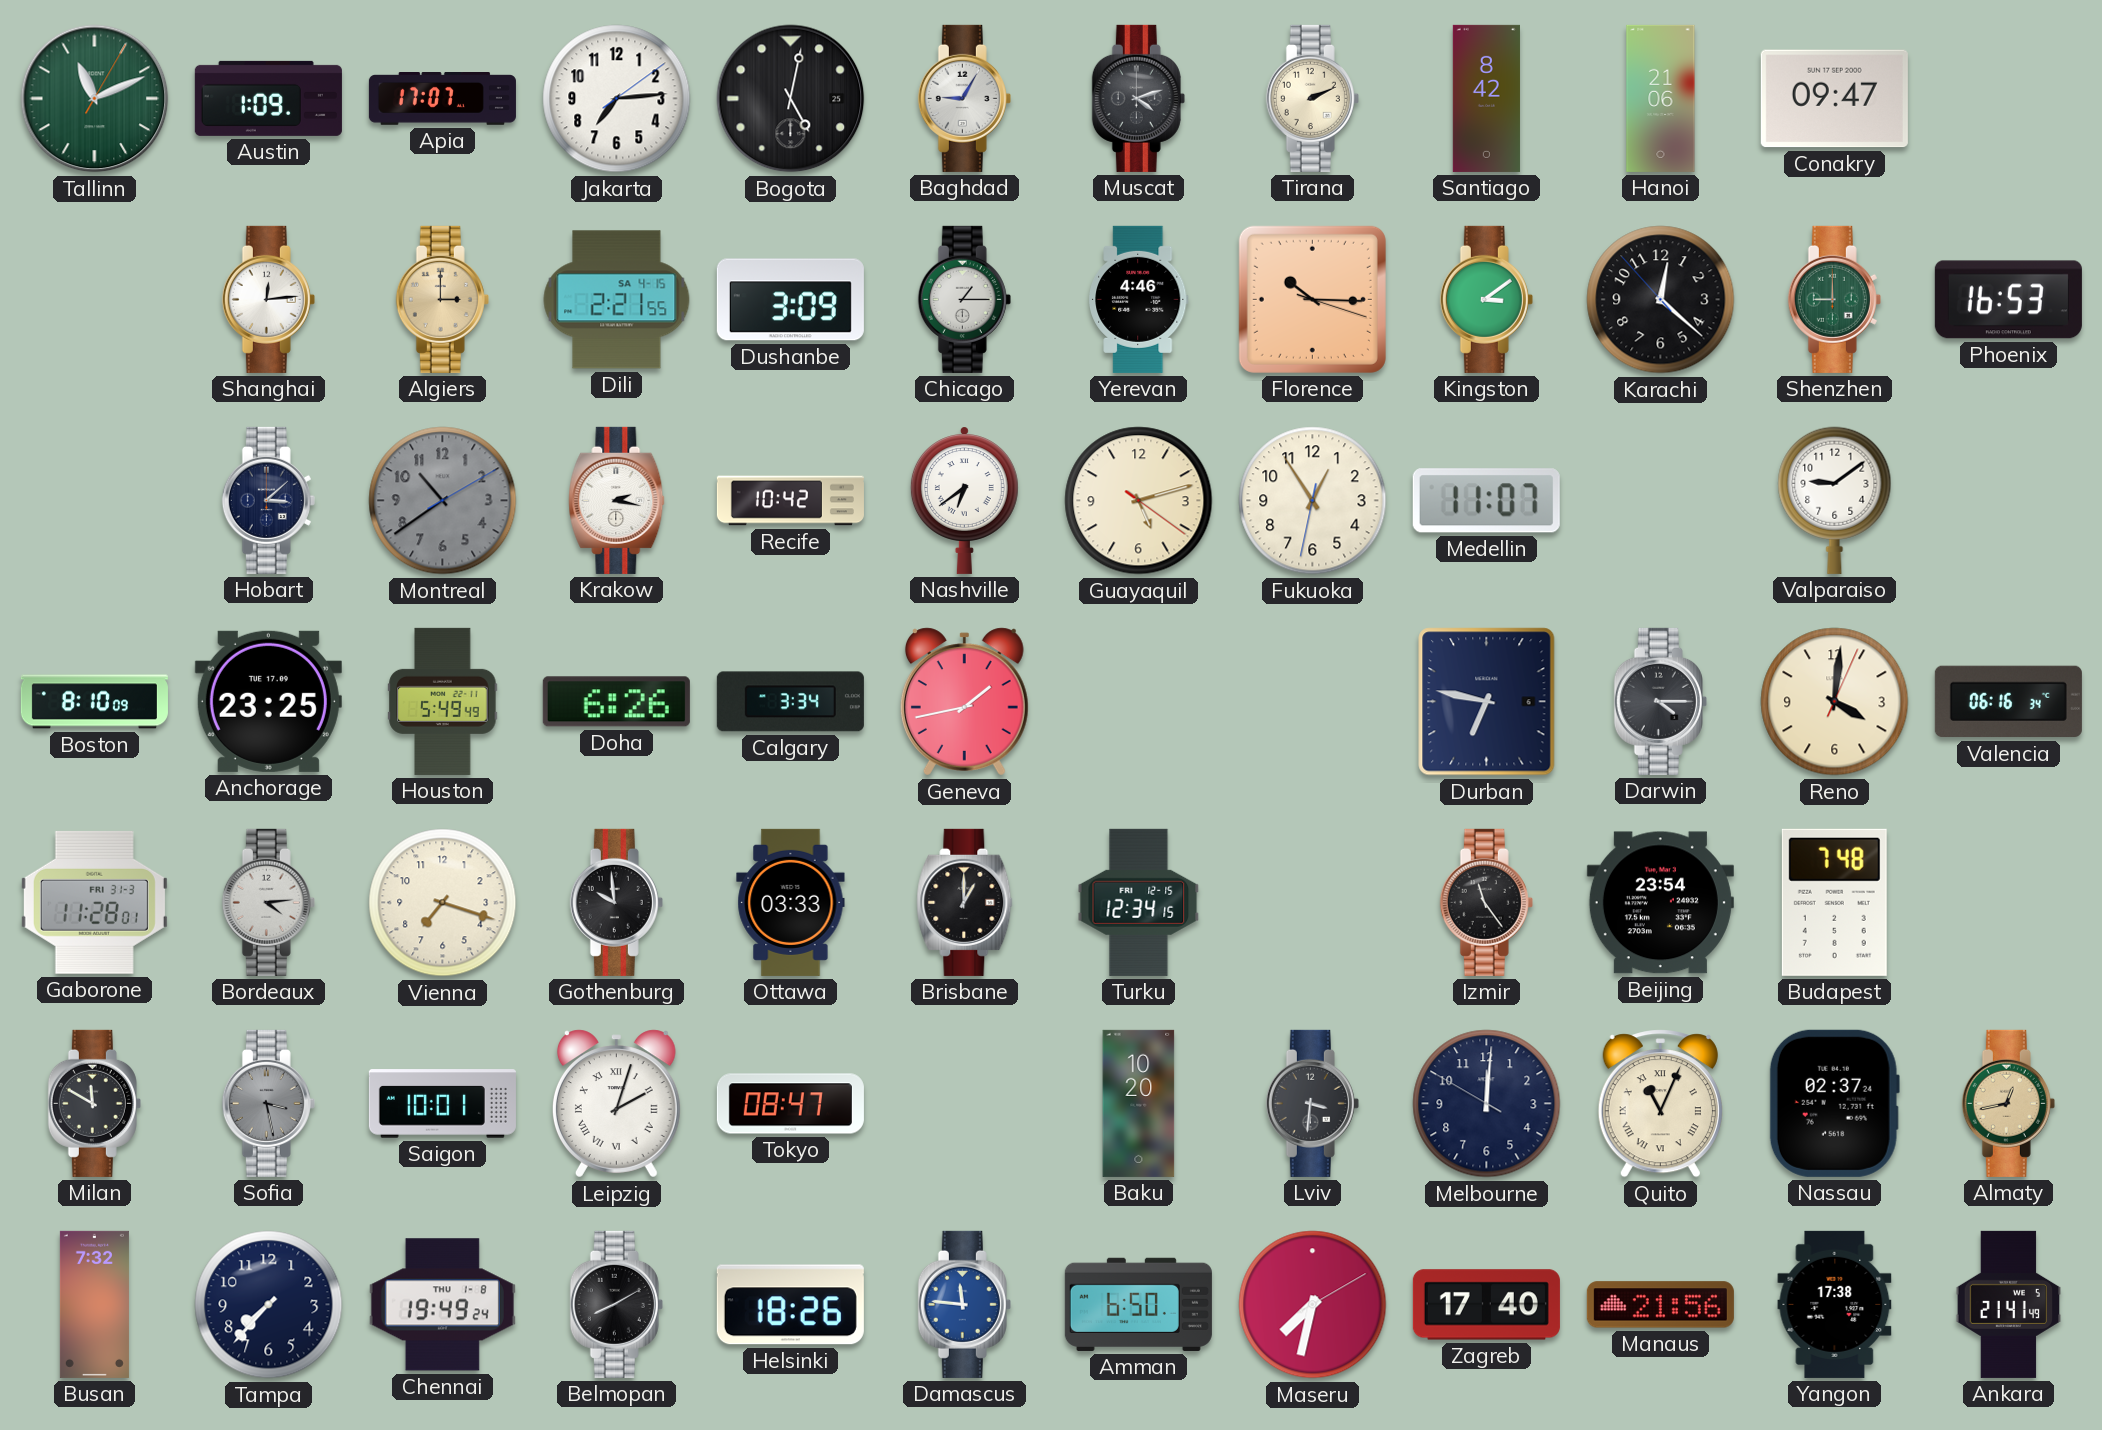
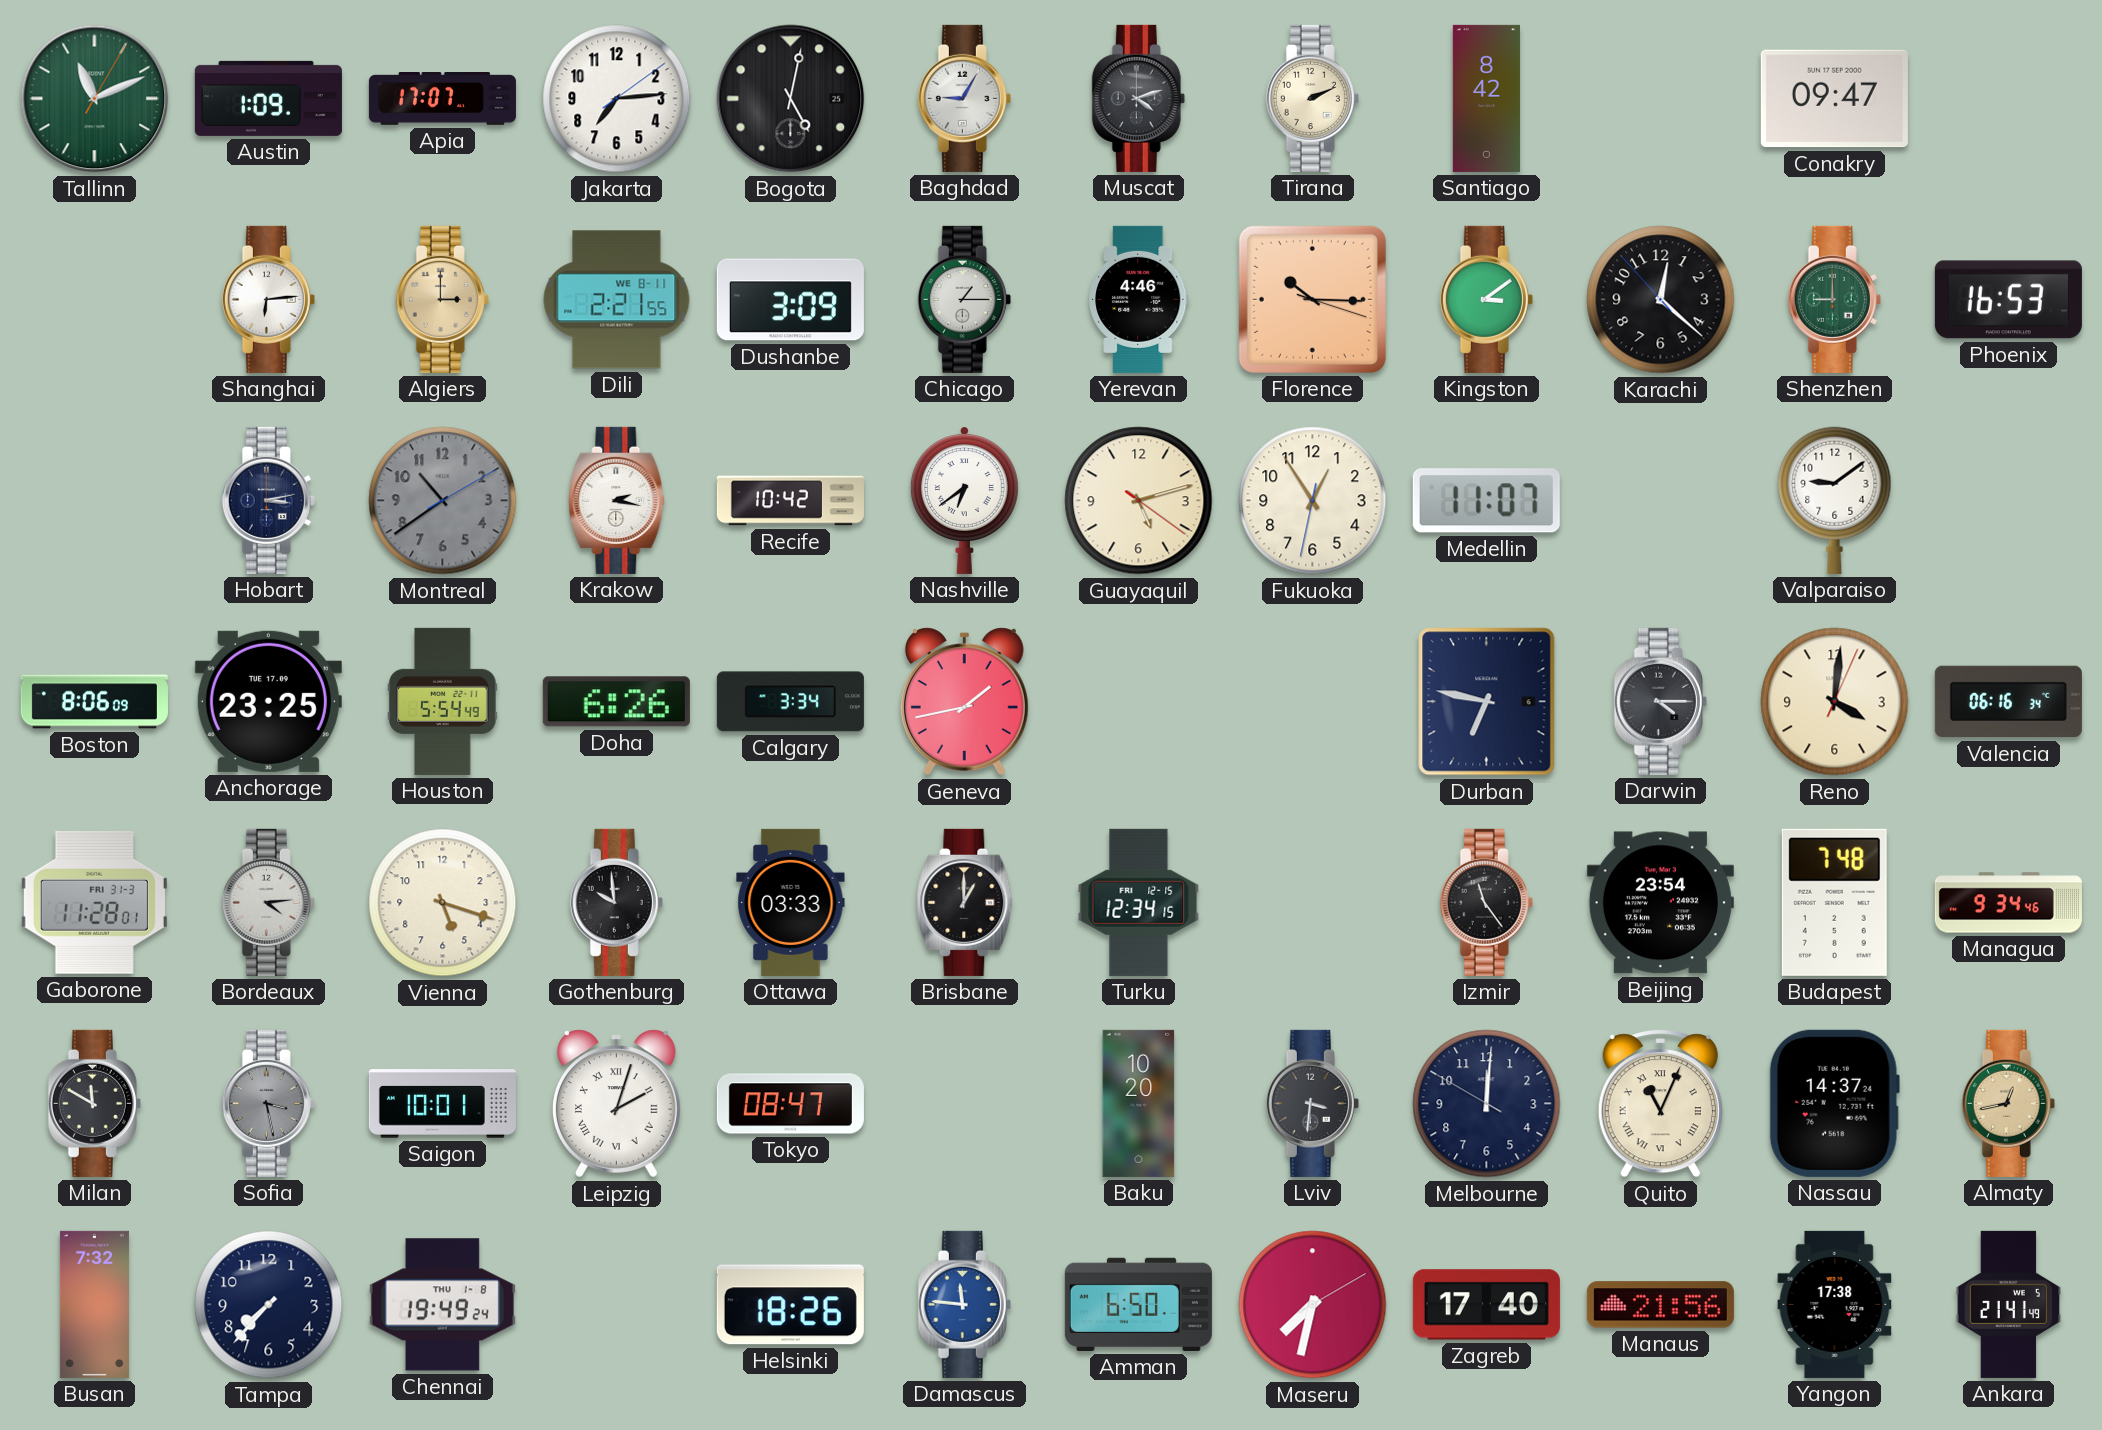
Hanoi: 21:06 -> none
Shanghai: 12:14 -> 6:14
Dili date: SA 4-15 -> WE 8-11
Hobart: 3:08 -> 3:13
Boston: 8:10 -> 8:06
Houston: 5:49 -> 5:54
Vienna: 7:18 -> 5:18
Managua: none -> 9:34
Nassau: 02:37 -> 14:37
Belmopan: 8:10 -> none
